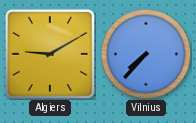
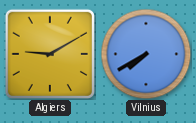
Vilnius: 7:37 -> 7:40
